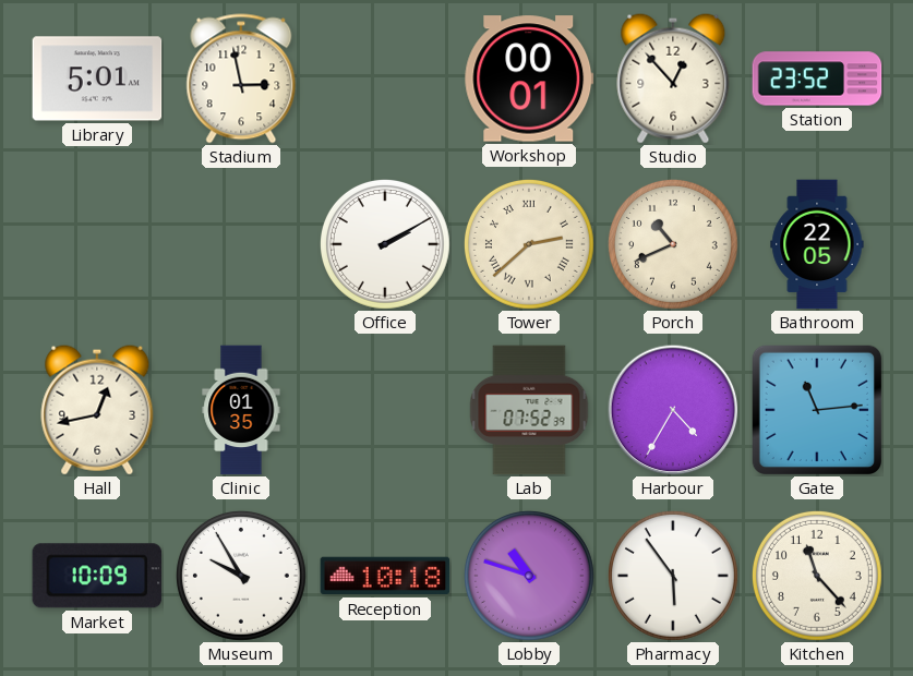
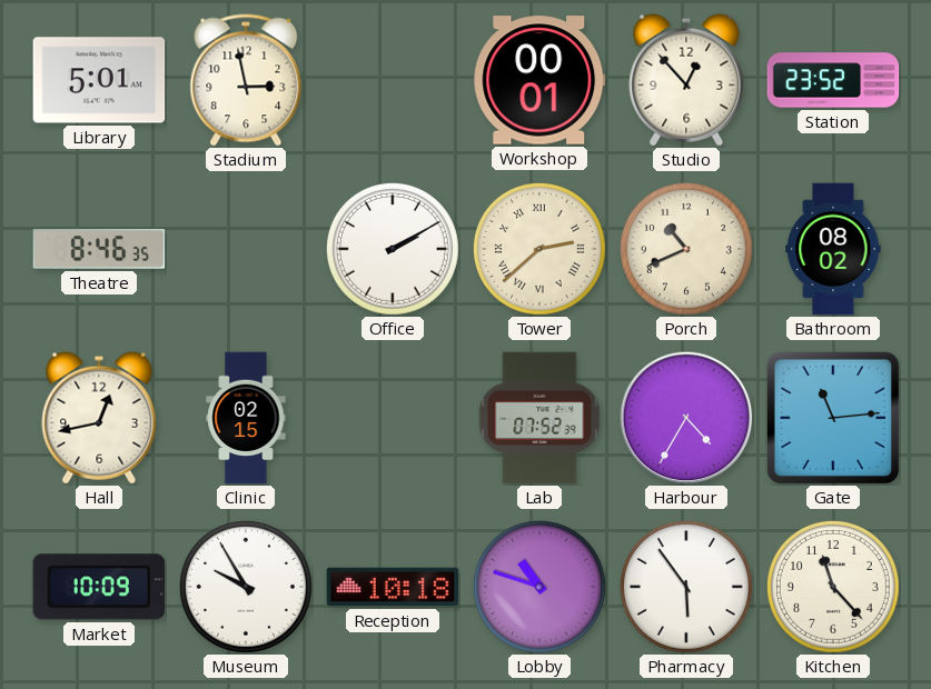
Theatre: none -> 8:46
Bathroom: 22:05 -> 08:02
Clinic: 01:35 -> 02:15
